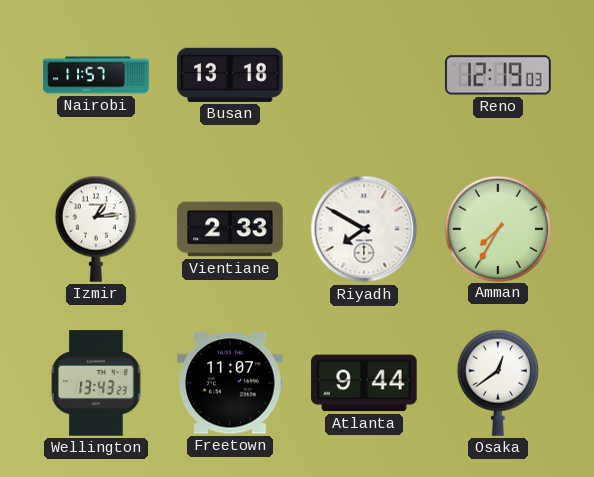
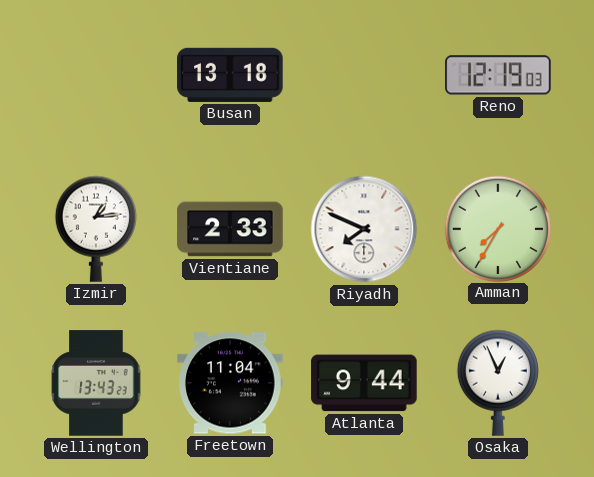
Nairobi: 11:57 -> none
Riyadh: 7:50 -> 7:49
Freetown: 11:07 -> 11:04
Osaka: 12:39 -> 12:56
